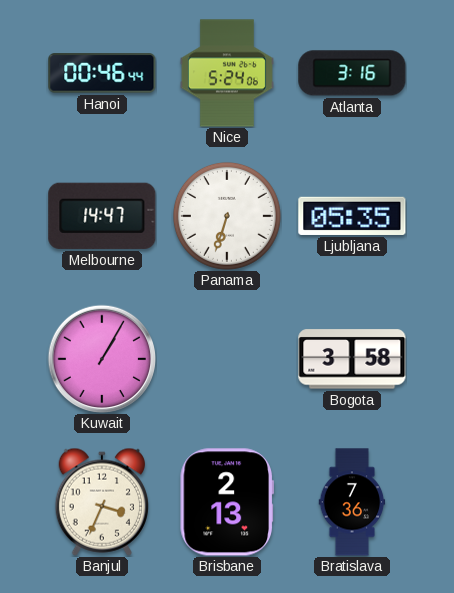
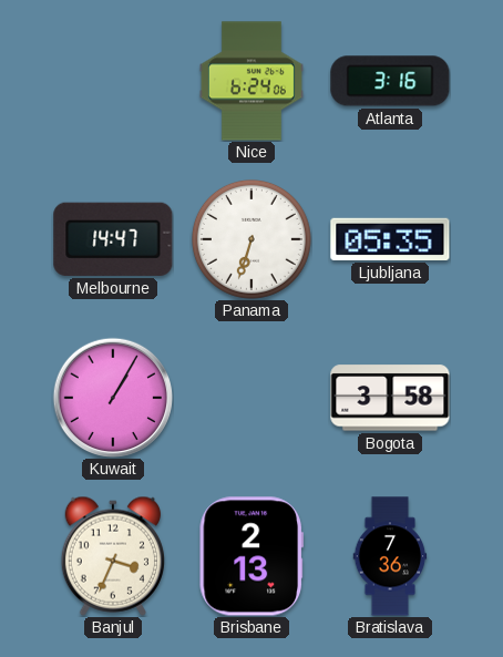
Hanoi: 00:46 -> none
Nice: 5:24 -> 6:24
